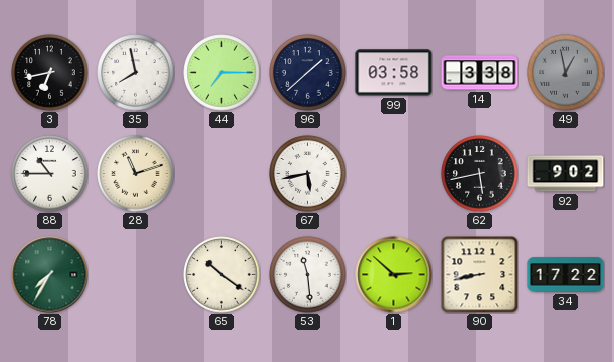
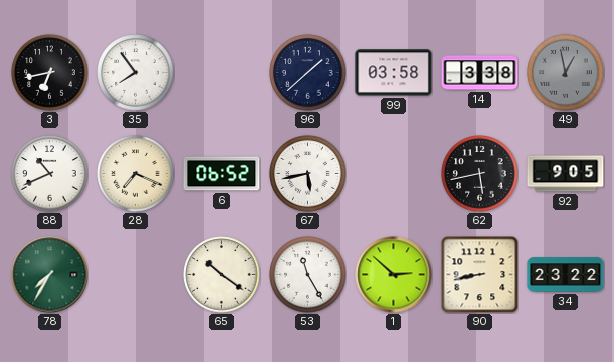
35: 7:58 -> 7:54
44: 7:15 -> none
88: 10:45 -> 10:41
28: 11:12 -> 7:19
6: none -> 06:52
92: 9:02 -> 9:05
53: 11:29 -> 11:25
34: 17:22 -> 23:22
